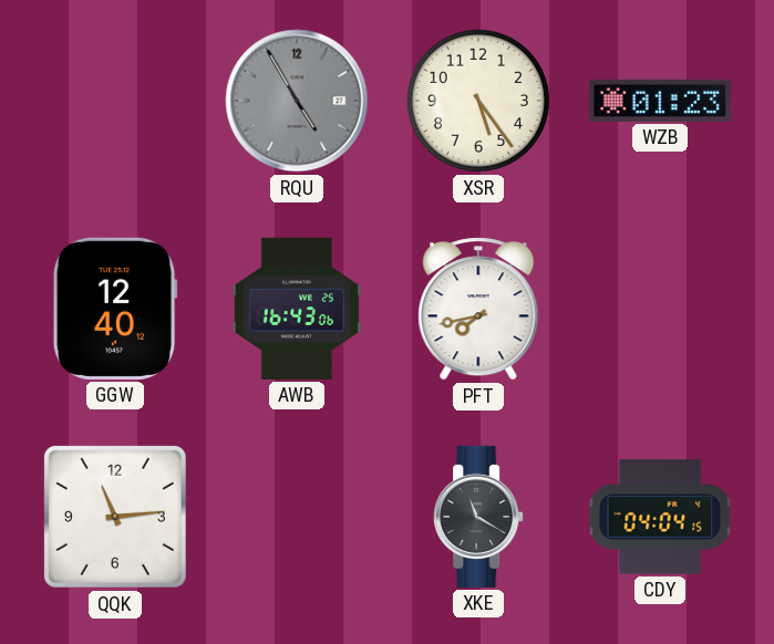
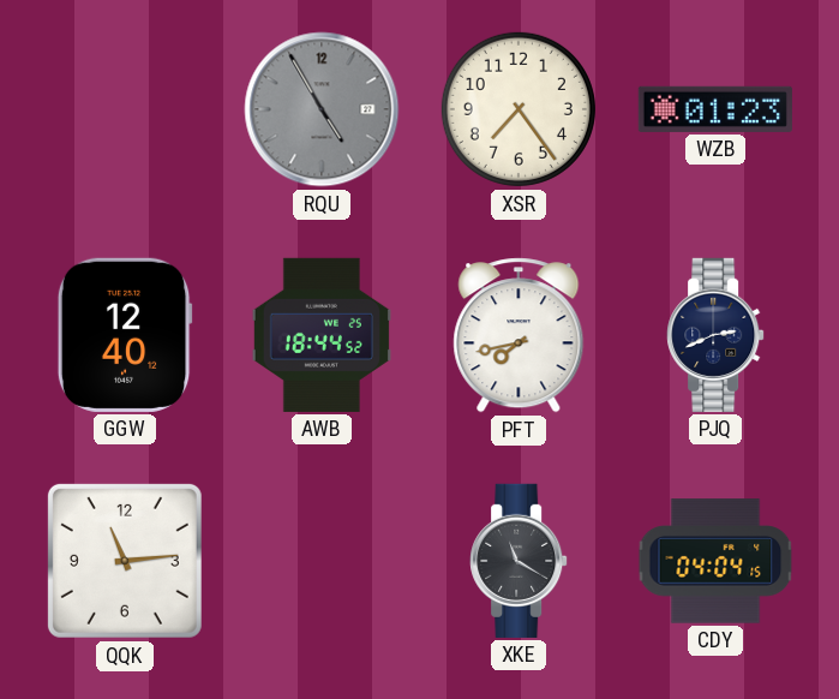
XSR: 5:24 -> 7:24
AWB: 16:43 -> 18:44
PJQ: none -> 2:41
